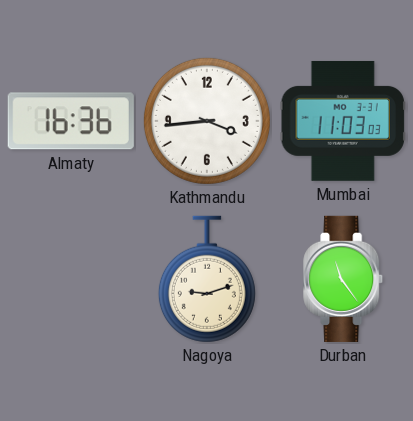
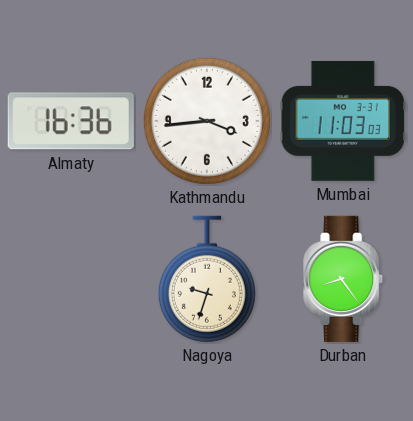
Nagoya: 9:12 -> 9:33
Durban: 11:24 -> 8:24
